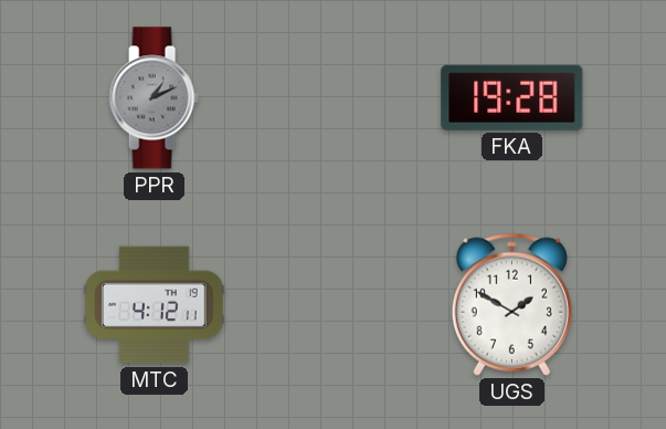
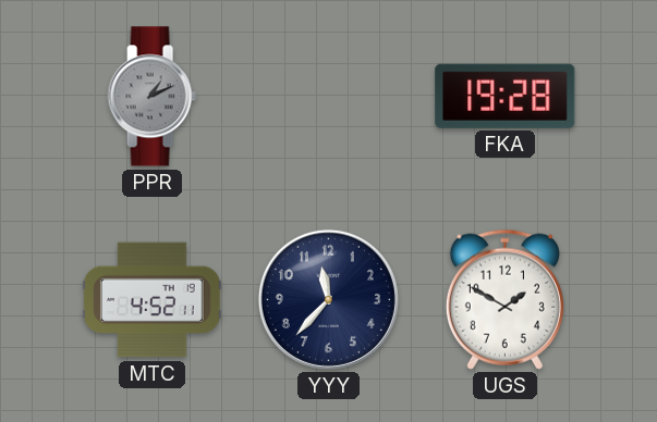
MTC: 4:12 -> 4:52
YYY: none -> 11:37
